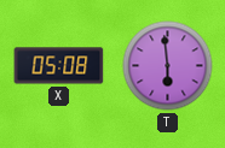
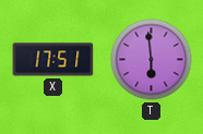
X: 05:08 -> 17:51
